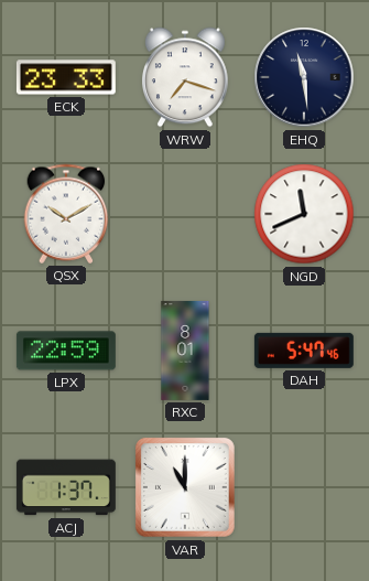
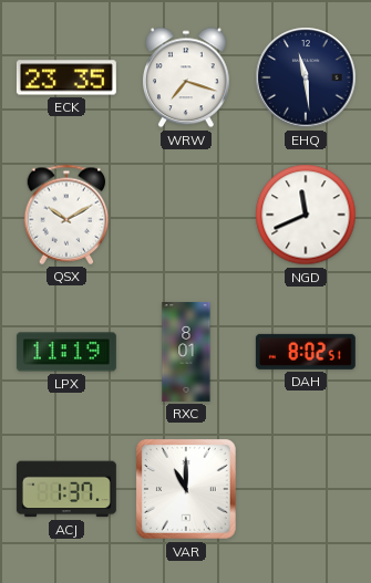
ECK: 23:33 -> 23:35
LPX: 22:59 -> 11:19
DAH: 5:47 -> 8:02
